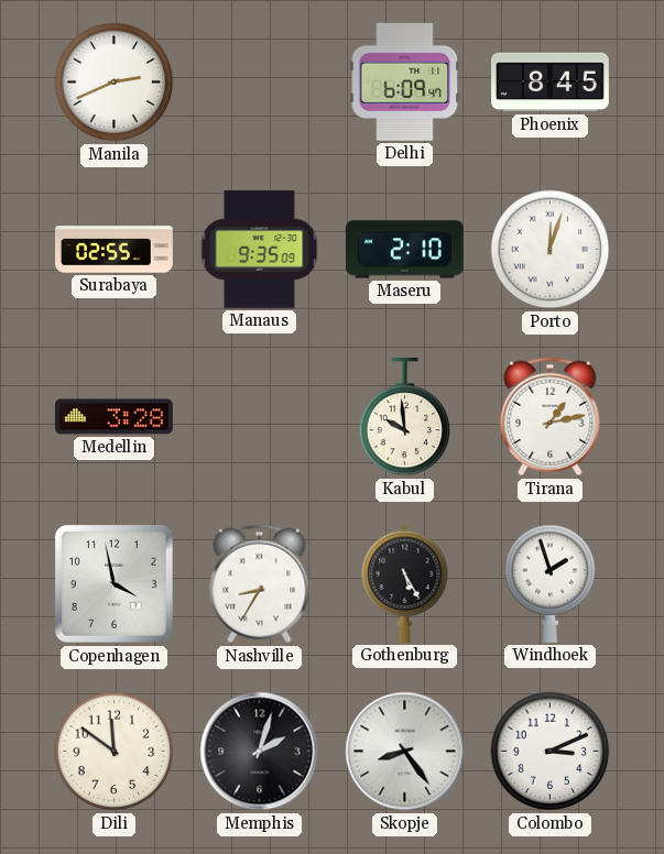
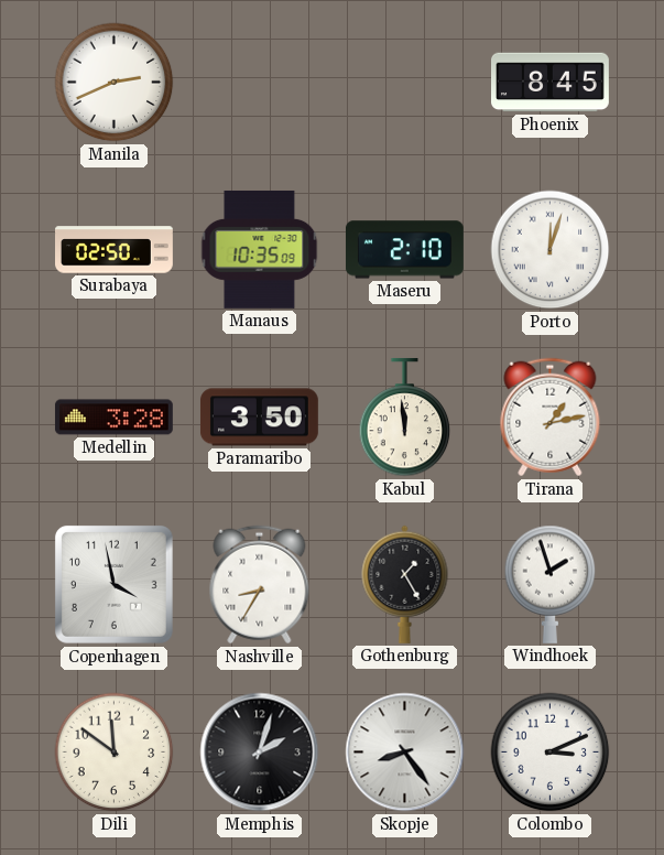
Delhi: 6:09 -> none
Surabaya: 02:55 -> 02:50
Manaus: 9:35 -> 10:35
Paramaribo: none -> 3:50
Kabul: 9:59 -> 11:59
Gothenburg: 5:25 -> 1:25
